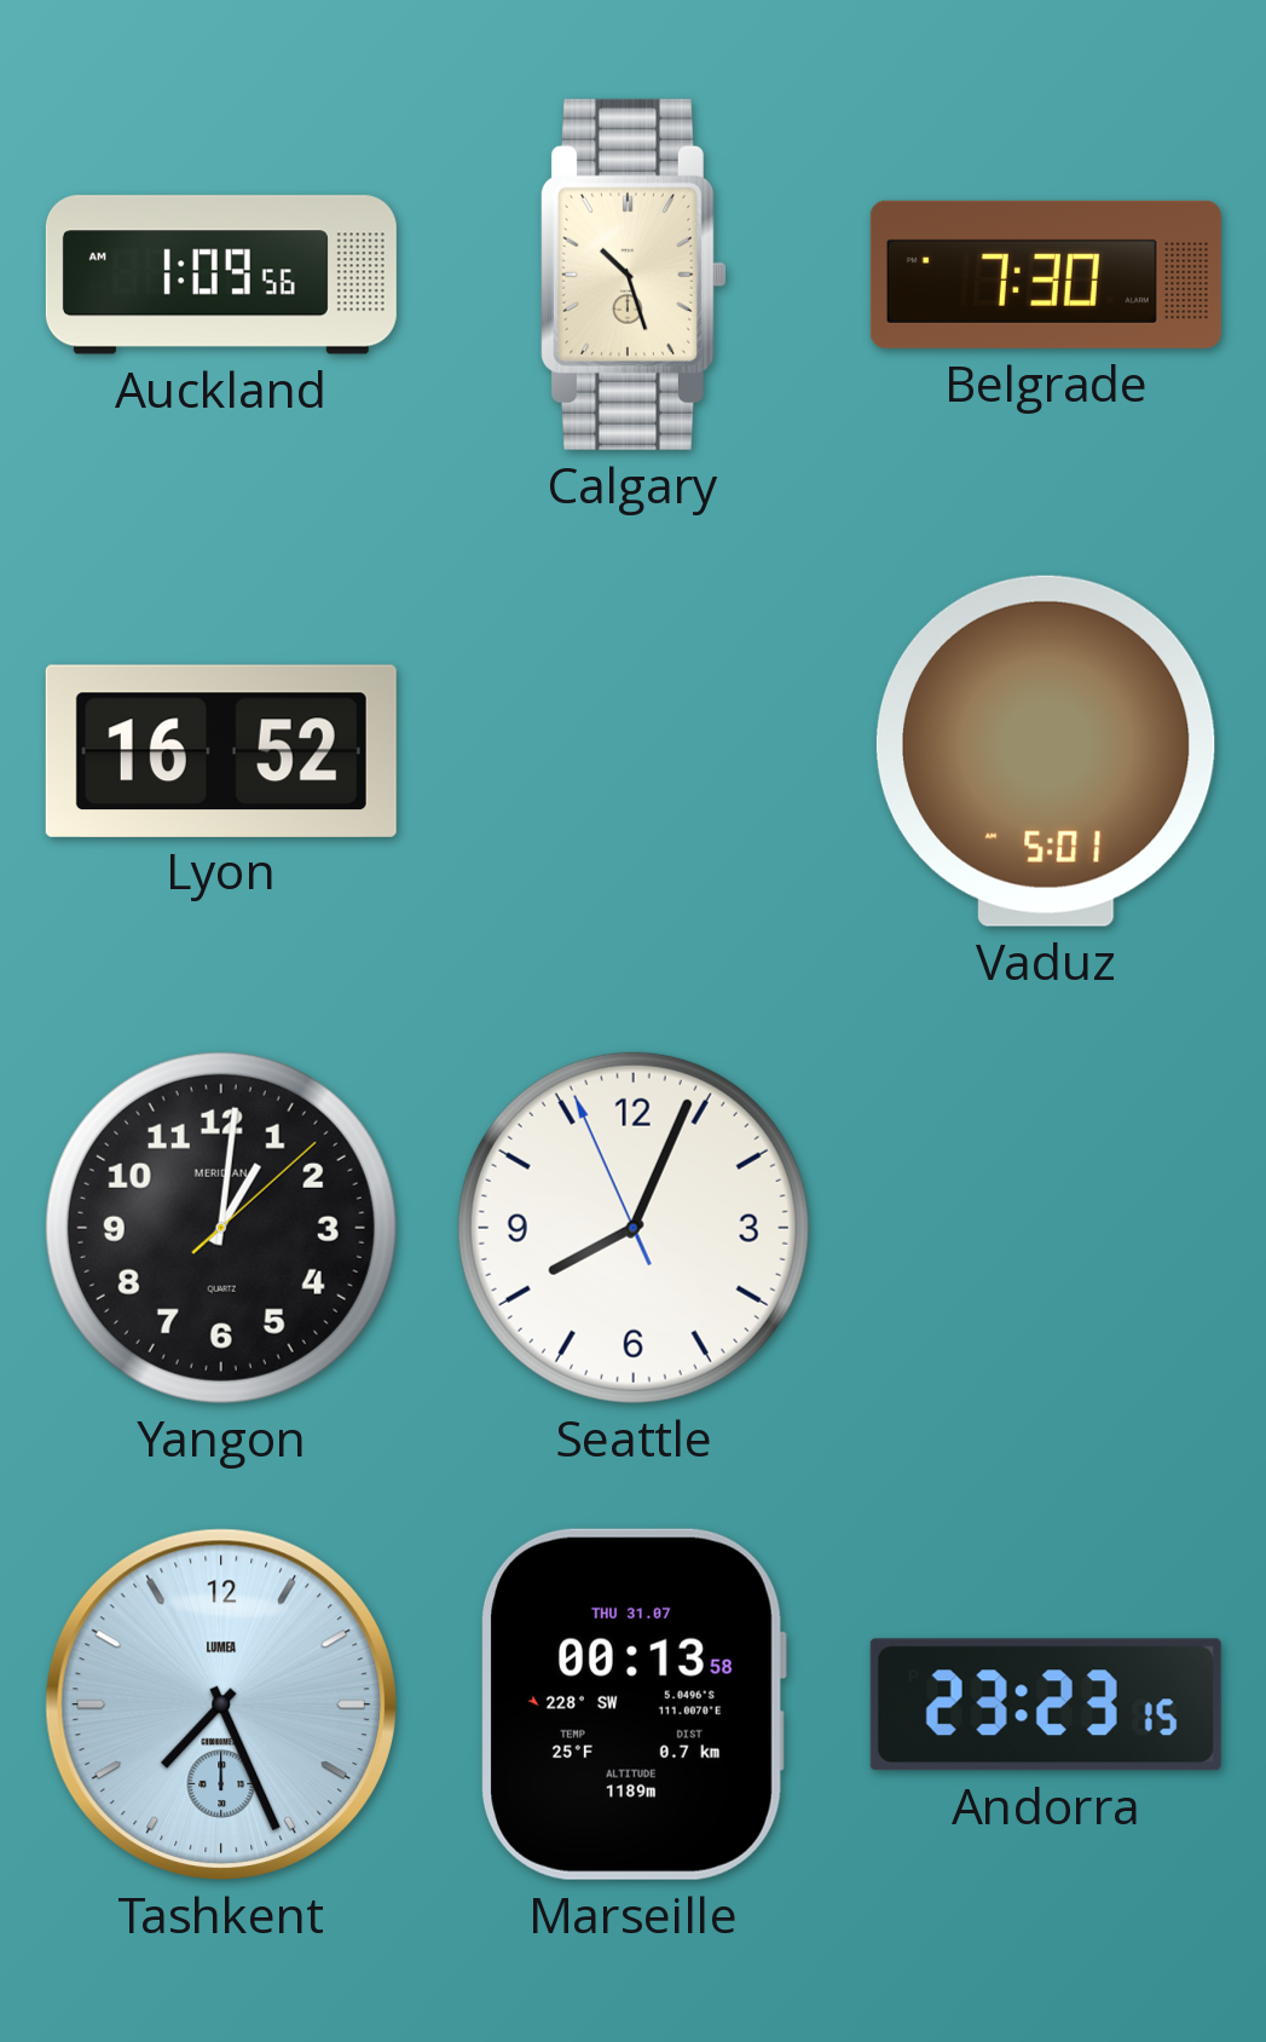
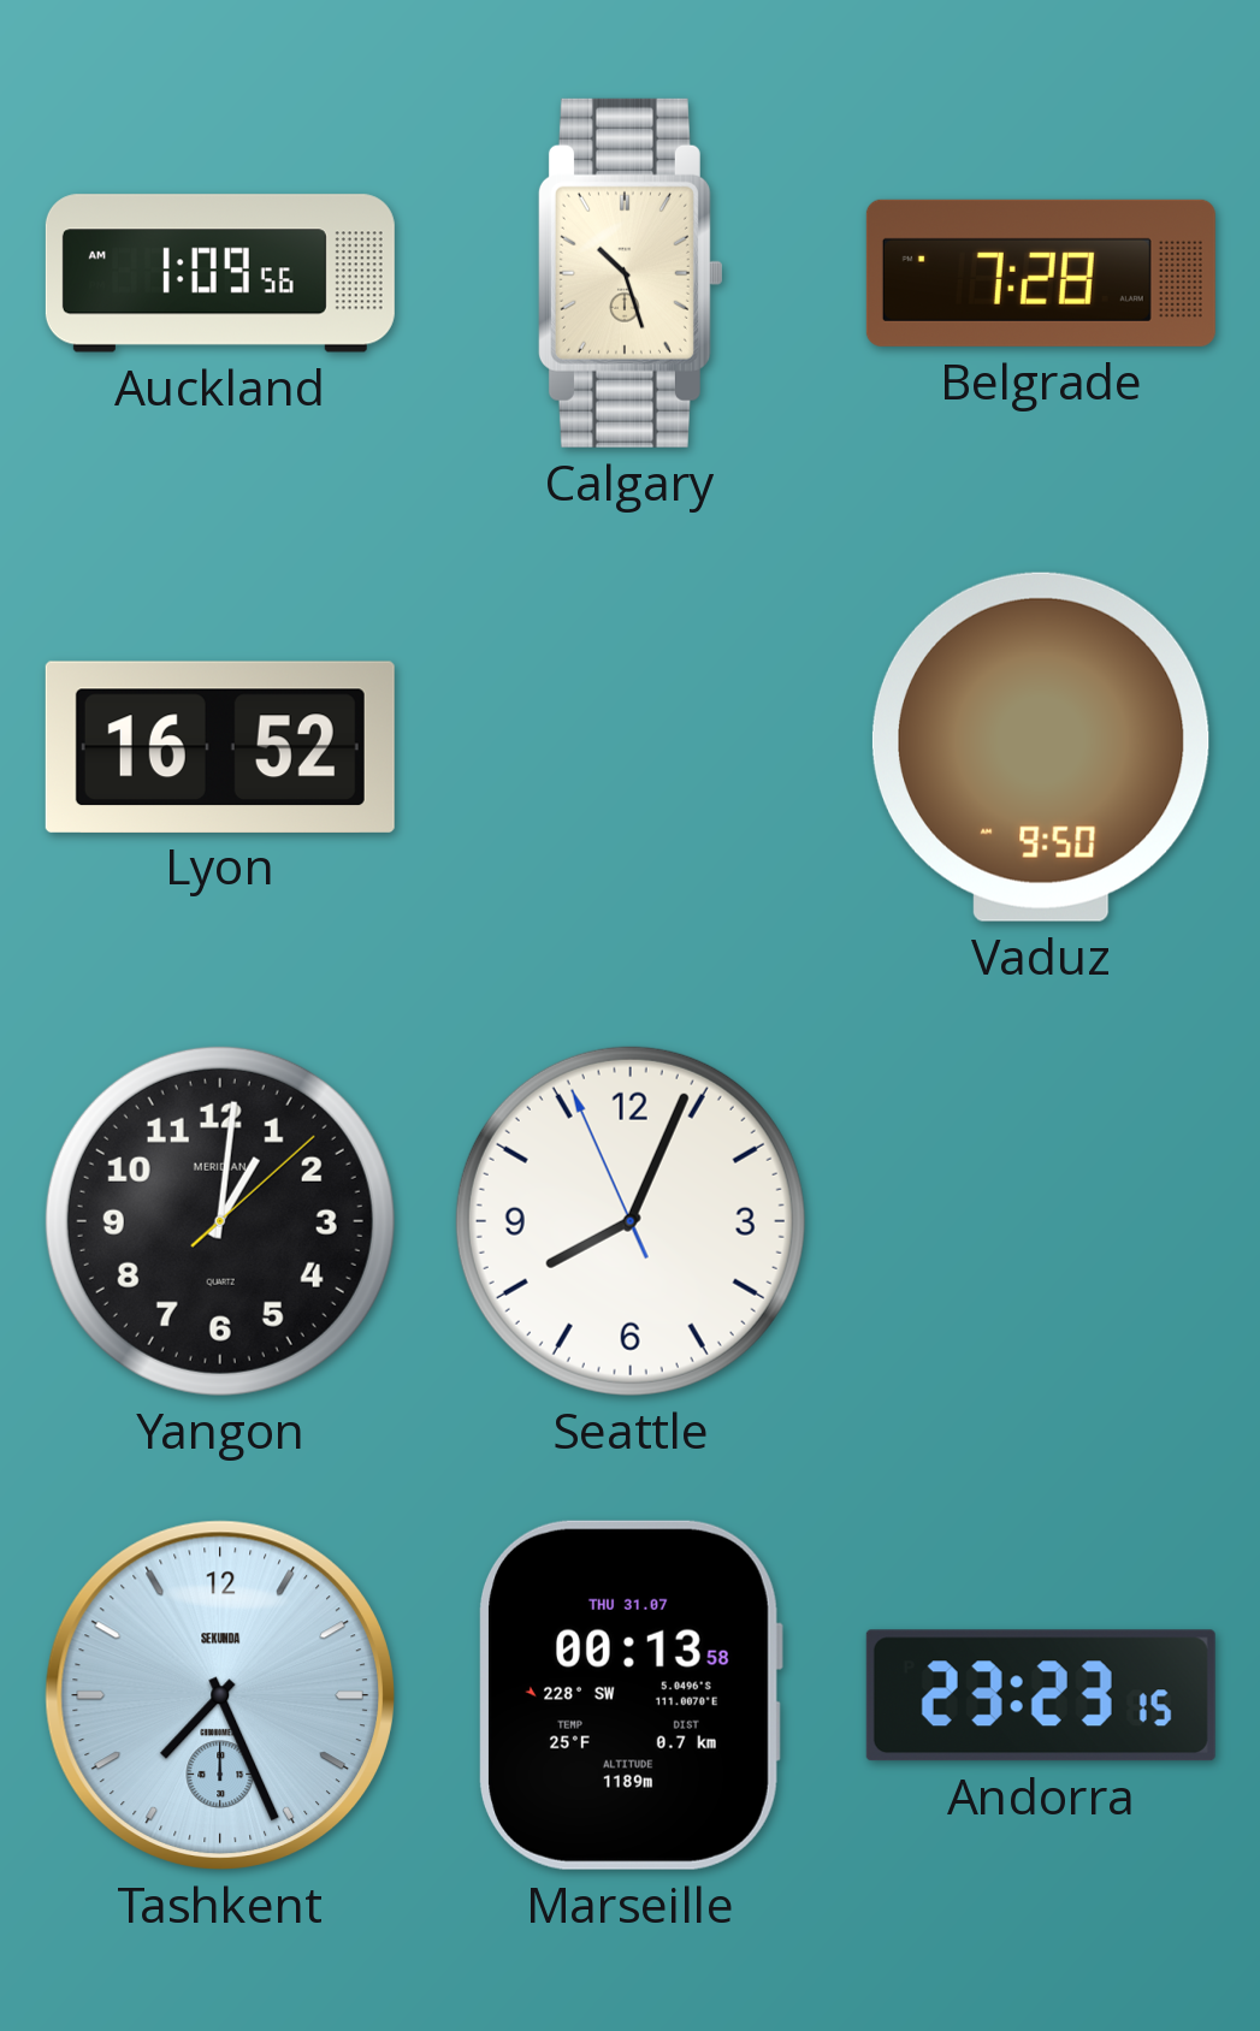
Belgrade: 7:30 -> 7:28
Vaduz: 5:01 -> 9:50
Tashkent brand: LUMEA -> SEKUNDA
